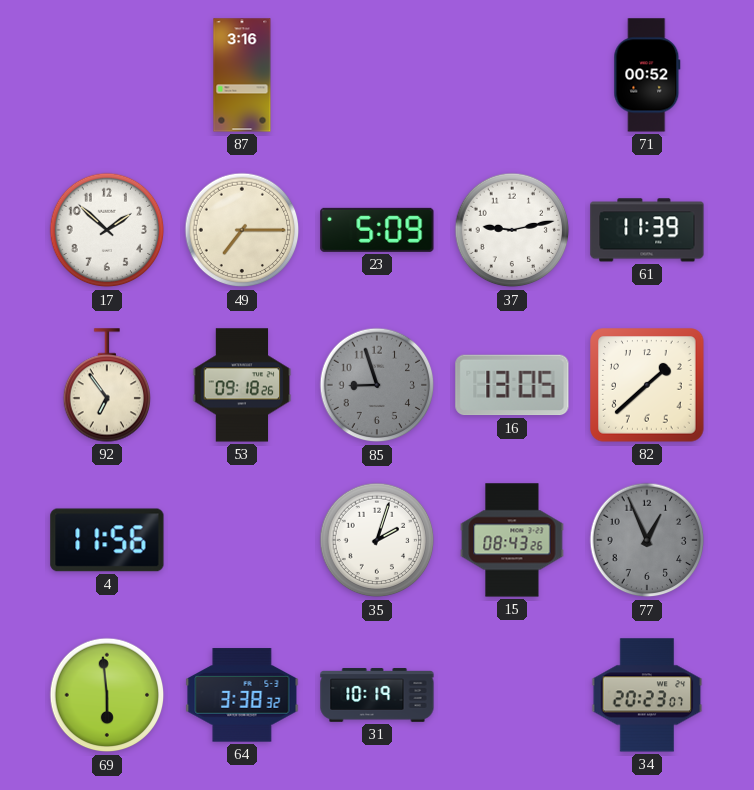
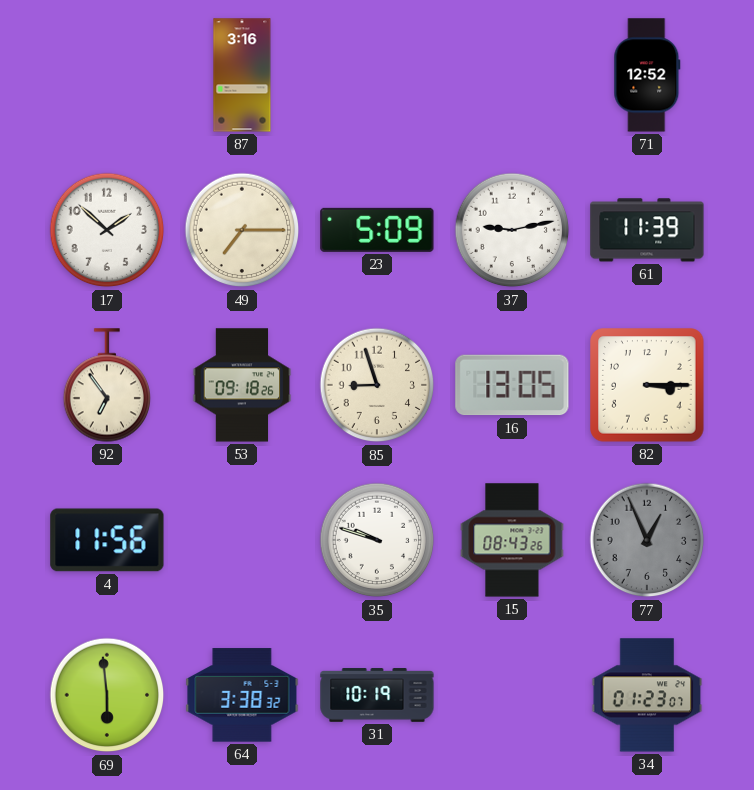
71: 00:52 -> 12:52
85 dial: grey -> cream
82: 1:38 -> 3:15
35: 2:03 -> 9:48
34: 20:23 -> 01:23
